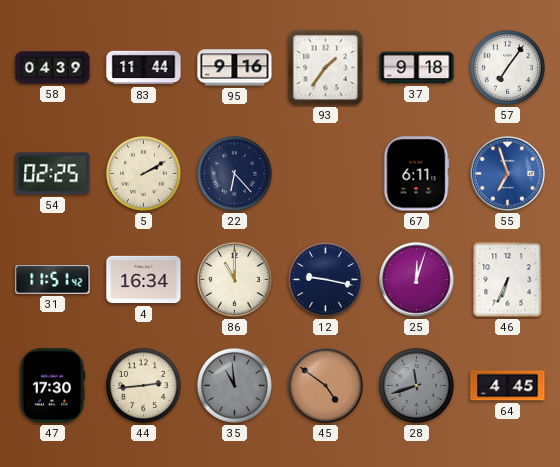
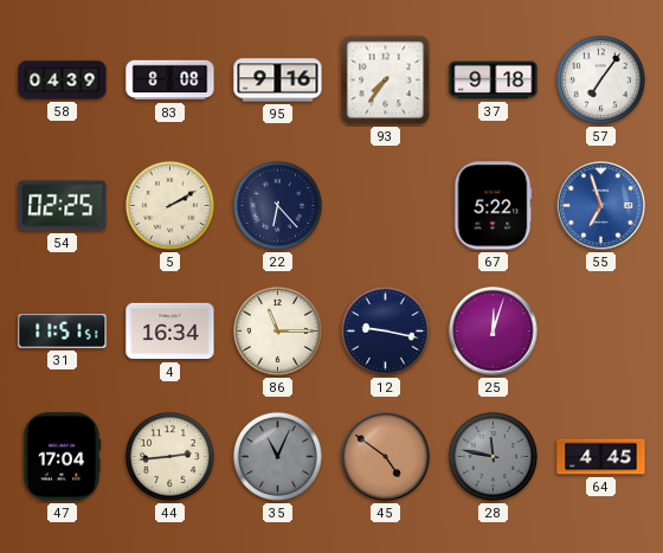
83: 11:44 -> 8:08
93: 1:36 -> 7:36
67: 6:11 -> 5:22
31: 11:51:42 -> 11:51:51
86: 11:00 -> 11:15
46: 6:34 -> none
47: 17:30 -> 17:04
35: 10:59 -> 11:04
28: 11:42 -> 11:47
